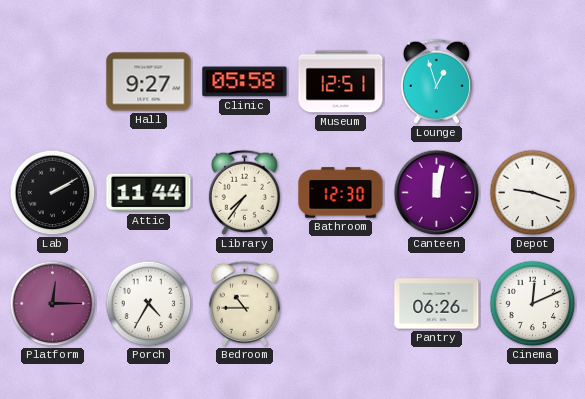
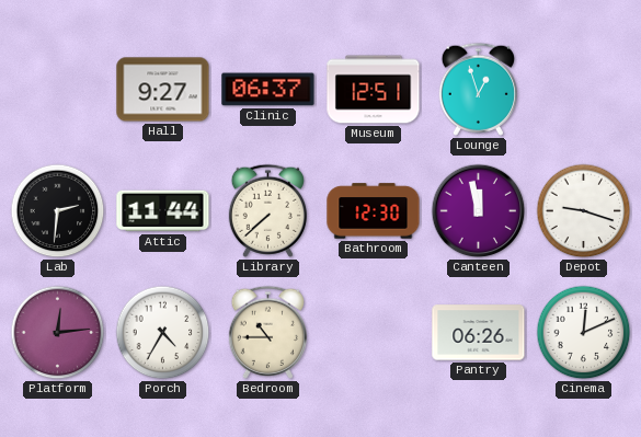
Clinic: 05:58 -> 06:37
Lab: 2:10 -> 2:31
Library: 7:36 -> 7:38
Canteen: 12:02 -> 11:58
Platform: 12:15 -> 12:14
